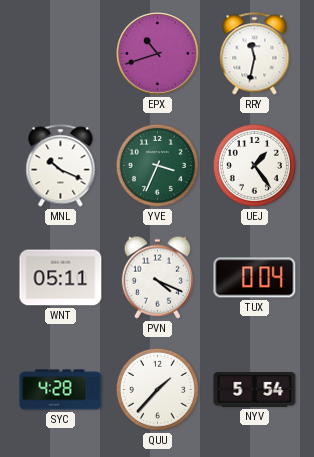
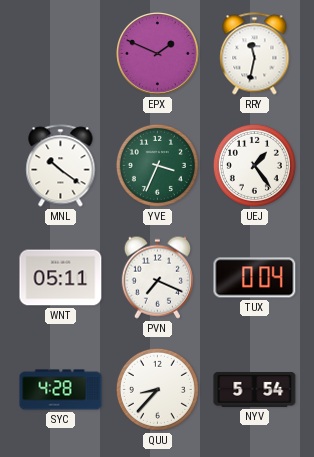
EPX: 10:42 -> 1:49
MNL: 10:19 -> 10:21
PVN: 4:19 -> 7:19
QUU: 1:37 -> 8:37
